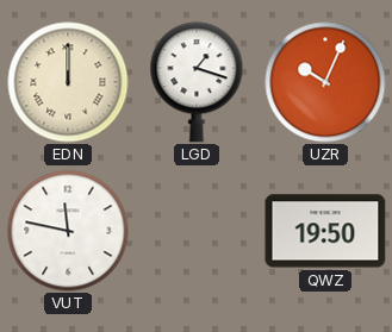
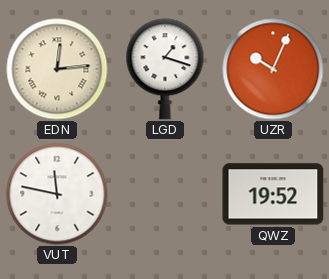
EDN: 12:00 -> 12:14
QWZ: 19:50 -> 19:52
